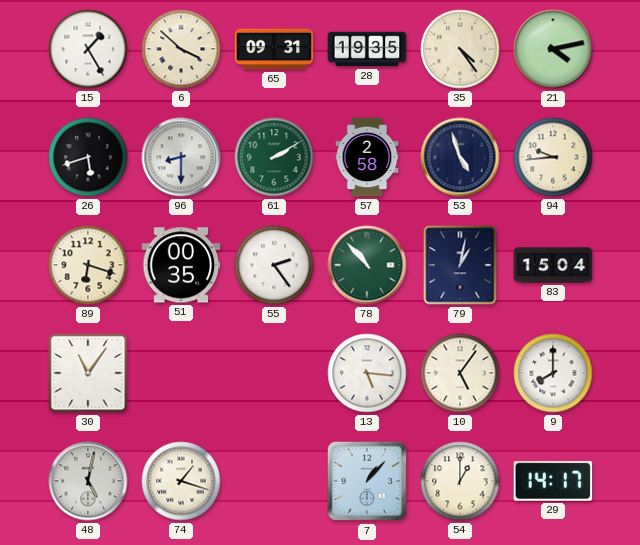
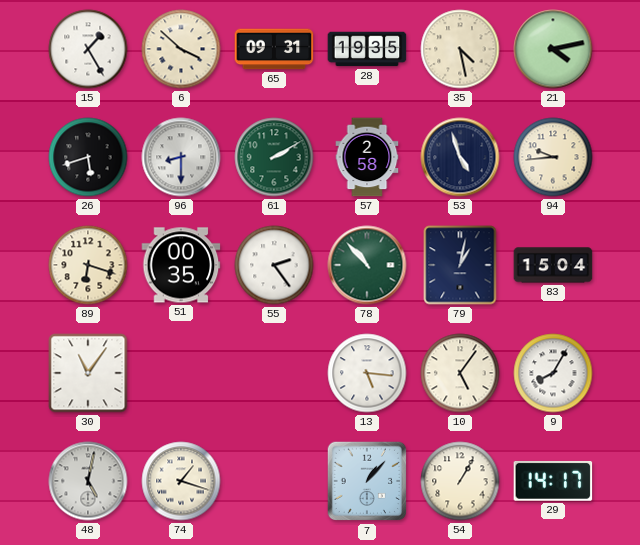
35: 4:24 -> 4:28
9: 8:00 -> 8:05
54: 1:00 -> 1:05
